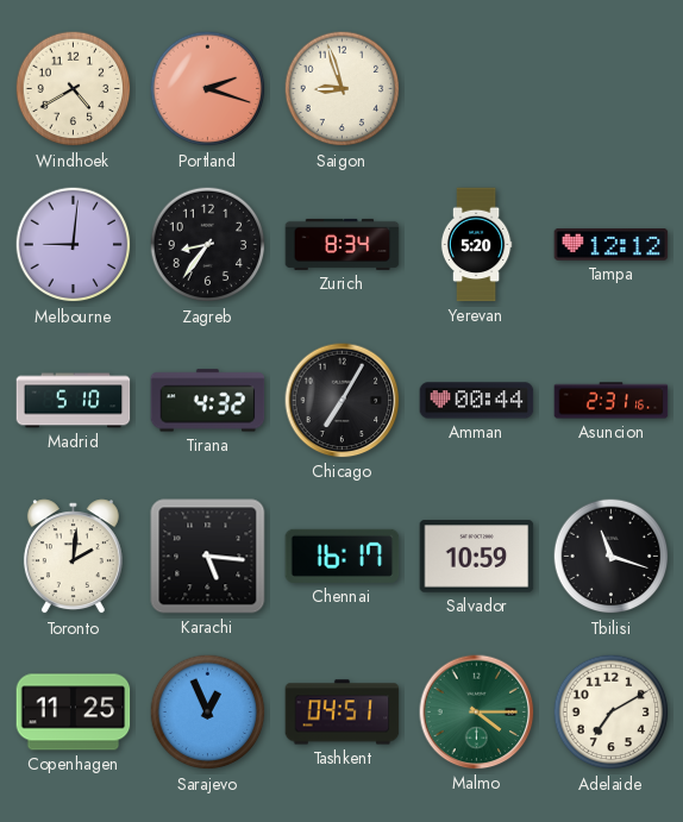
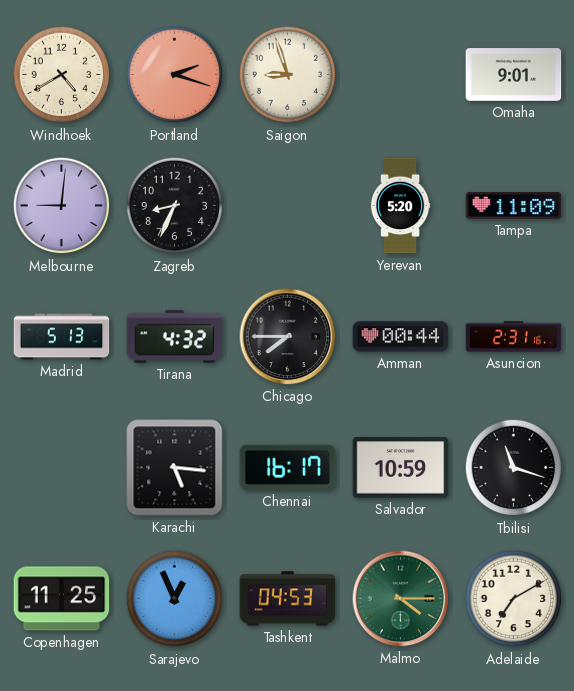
Omaha: none -> 9:01
Zagreb: 8:36 -> 8:34
Zurich: 8:34 -> none
Tampa: 12:12 -> 11:09
Madrid: 5:10 -> 5:13
Chicago: 7:05 -> 7:45
Toronto: 2:01 -> none
Tashkent: 04:51 -> 04:53
